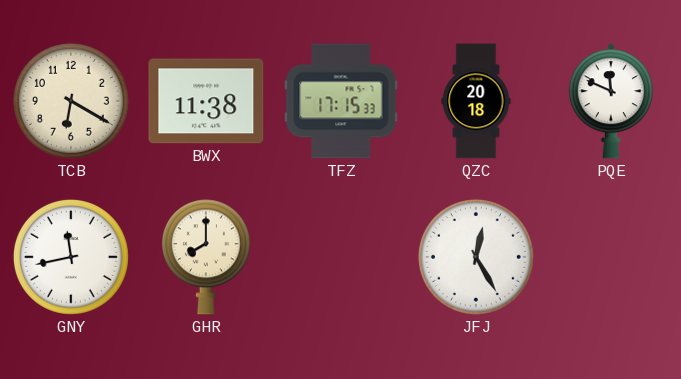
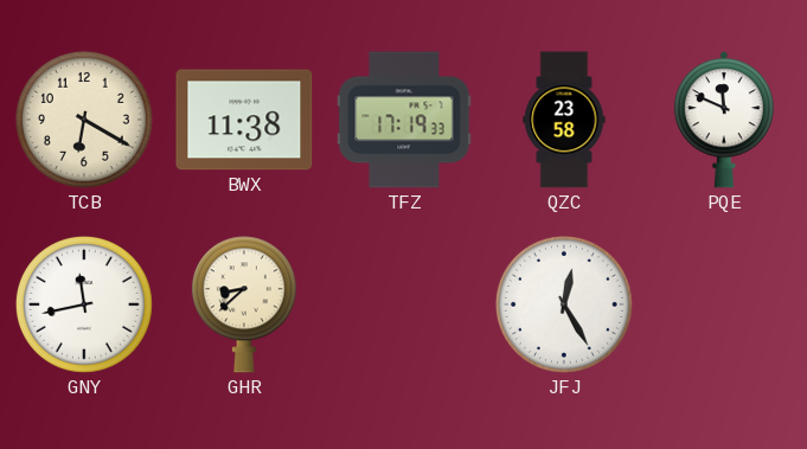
TFZ: 17:15 -> 17:19
QZC: 20:18 -> 23:58
GHR: 8:00 -> 8:38
